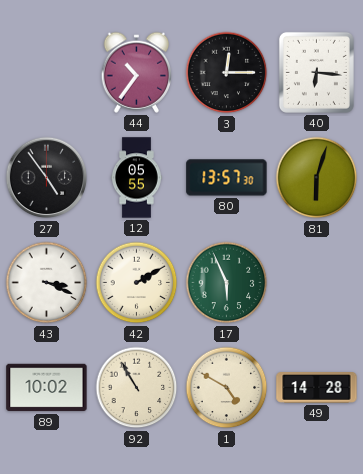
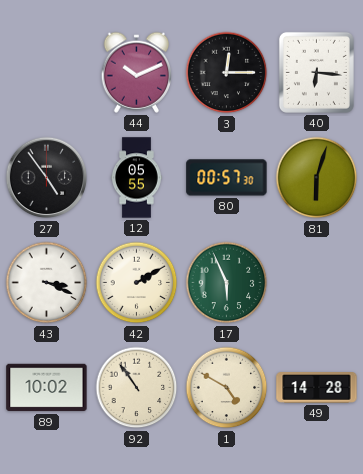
44: 10:36 -> 10:11
80: 13:57 -> 00:57
92: 10:55 -> 10:54
